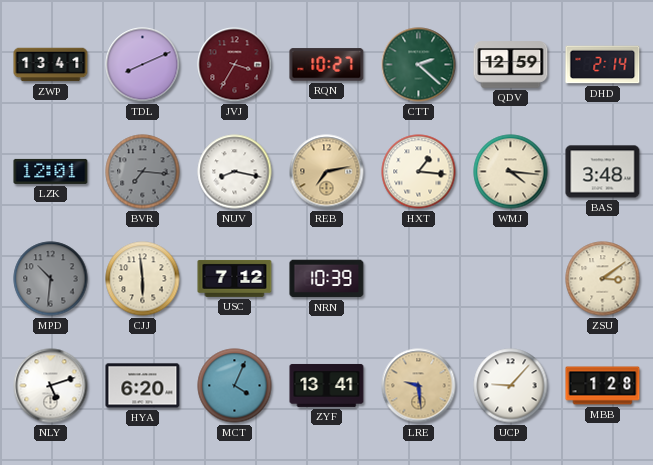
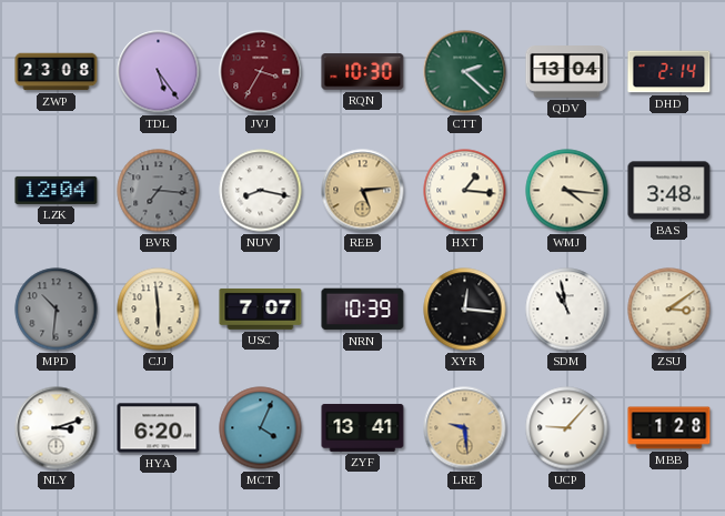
ZWP: 13:41 -> 23:08
TDL: 8:11 -> 5:24
RQN: 10:27 -> 10:30
QDV: 12:59 -> 13:04
LZK: 12:01 -> 12:04
REB: 7:13 -> 5:14
USC: 7:12 -> 7:07
XYR: none -> 12:16
SDM: none -> 10:58
NLY: 5:12 -> 3:12
